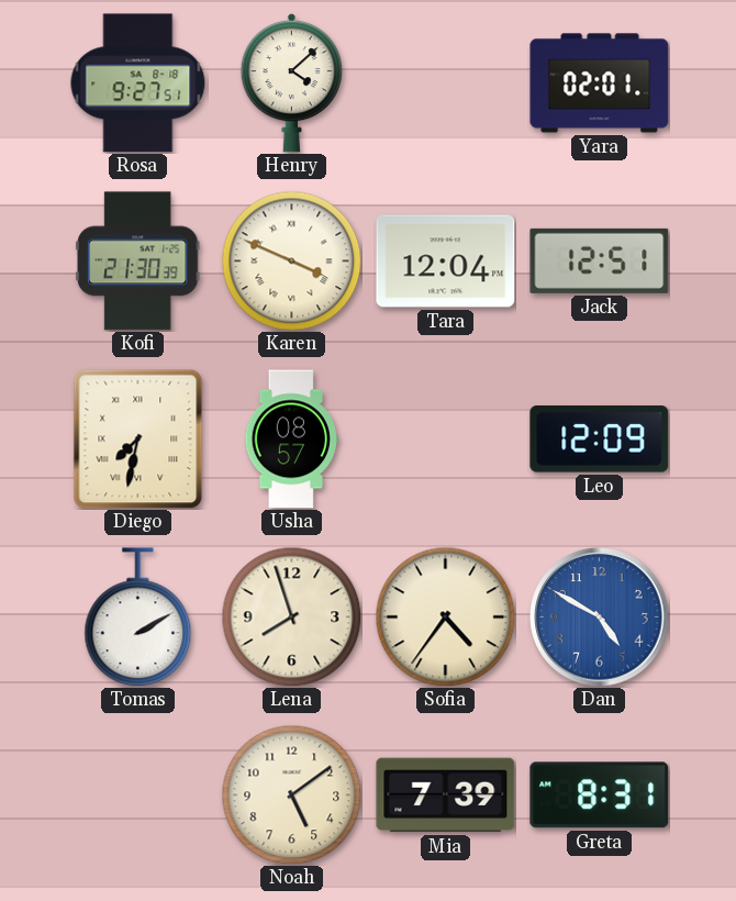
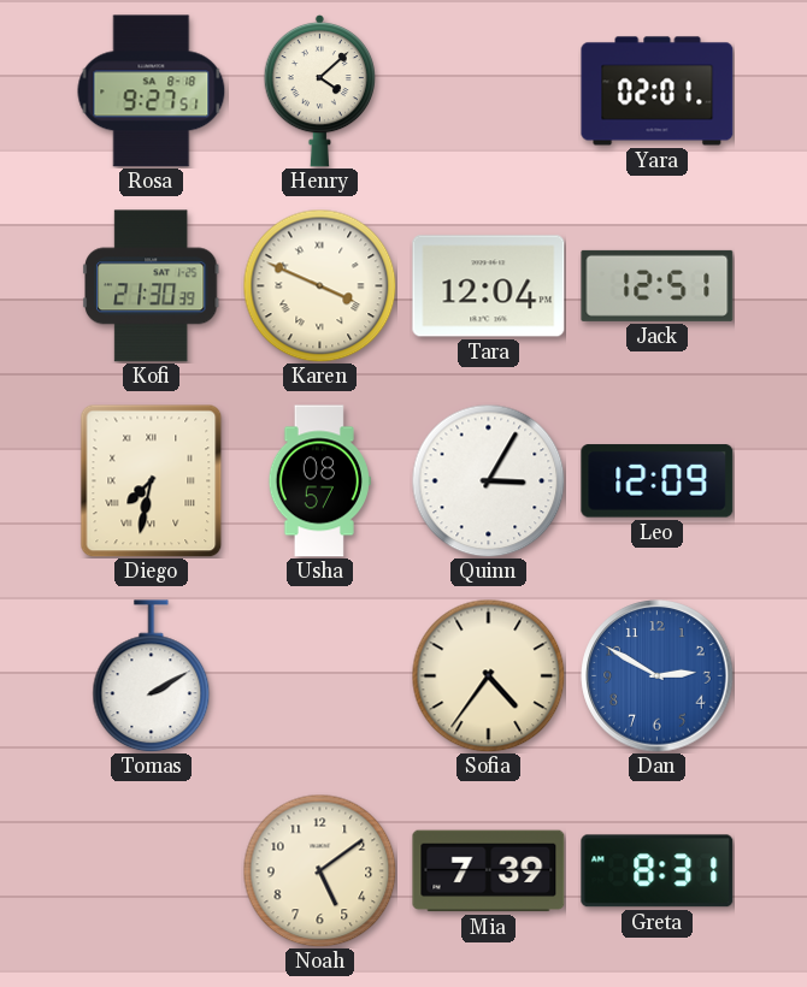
Quinn: none -> 3:05
Lena: 7:57 -> none
Dan: 4:50 -> 2:50
